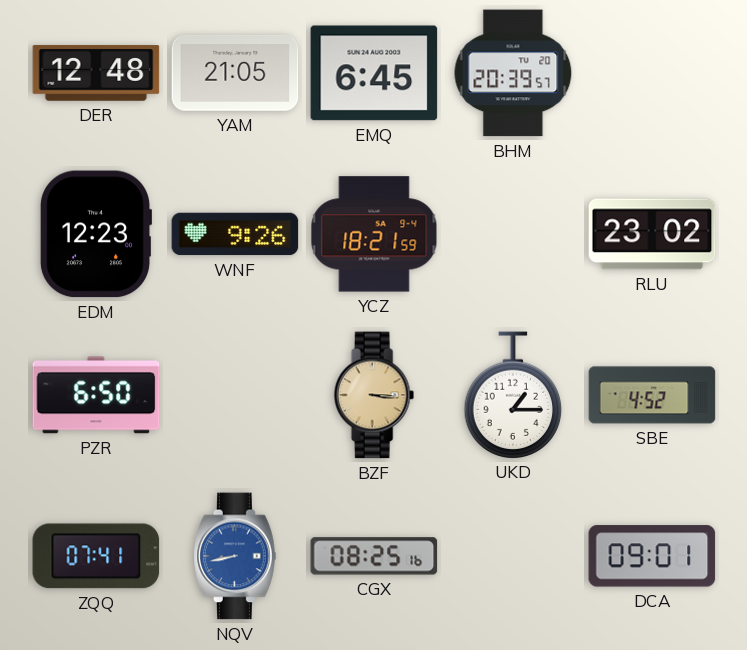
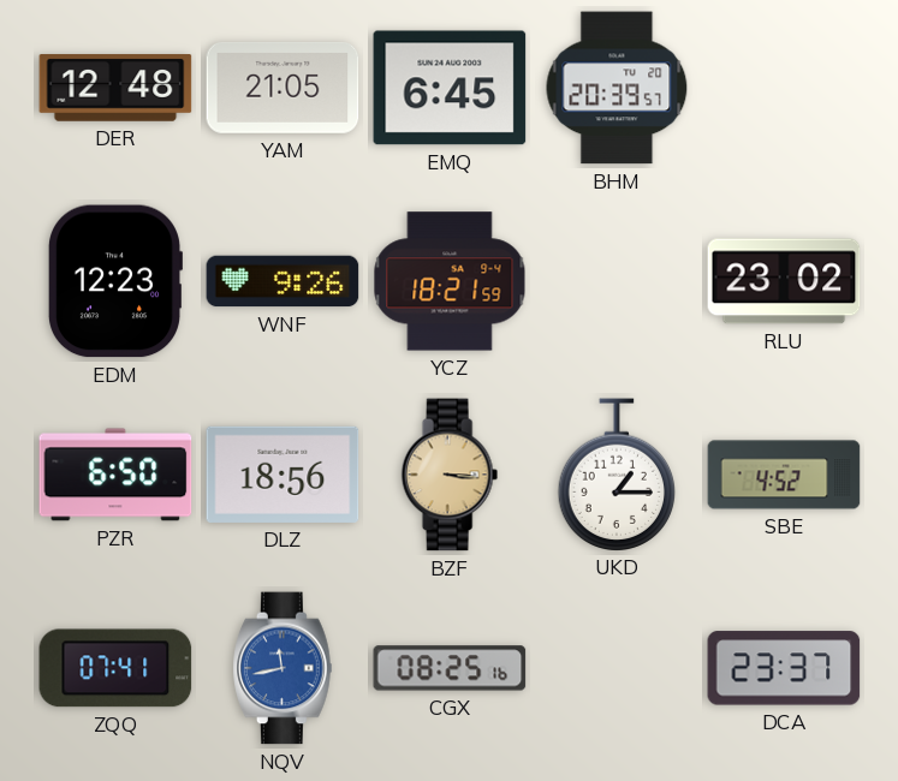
DLZ: none -> 18:56
NQV: 8:43 -> 11:43
DCA: 09:01 -> 23:37
